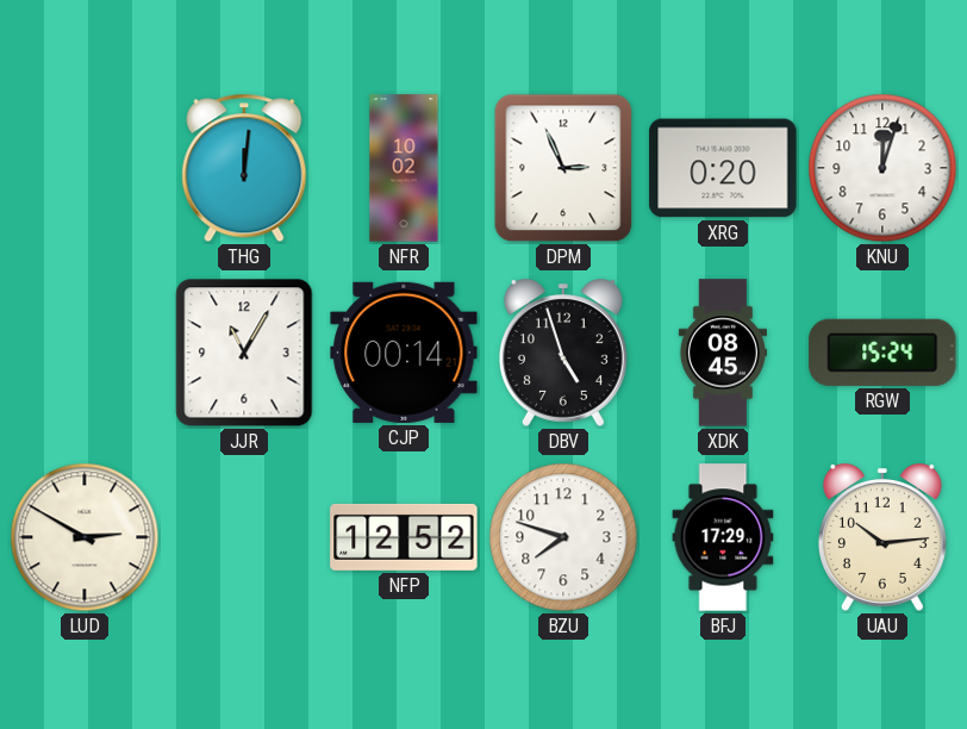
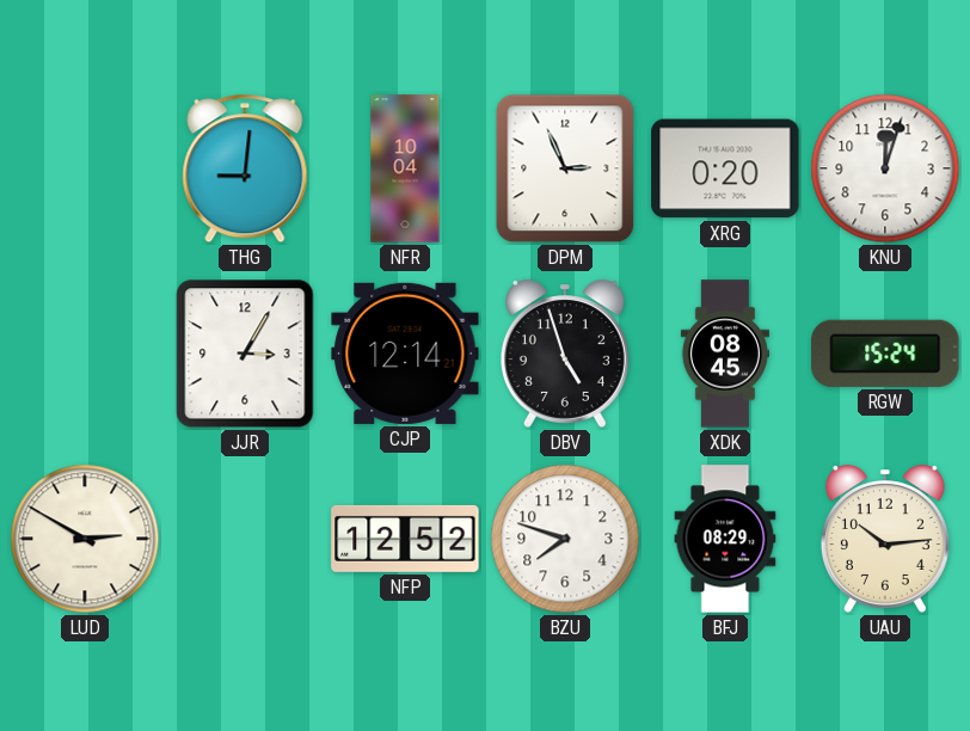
THG: 12:01 -> 9:01
NFR: 10:02 -> 10:04
JJR: 11:05 -> 3:05
CJP: 00:14 -> 12:14
BFJ: 17:29 -> 08:29
